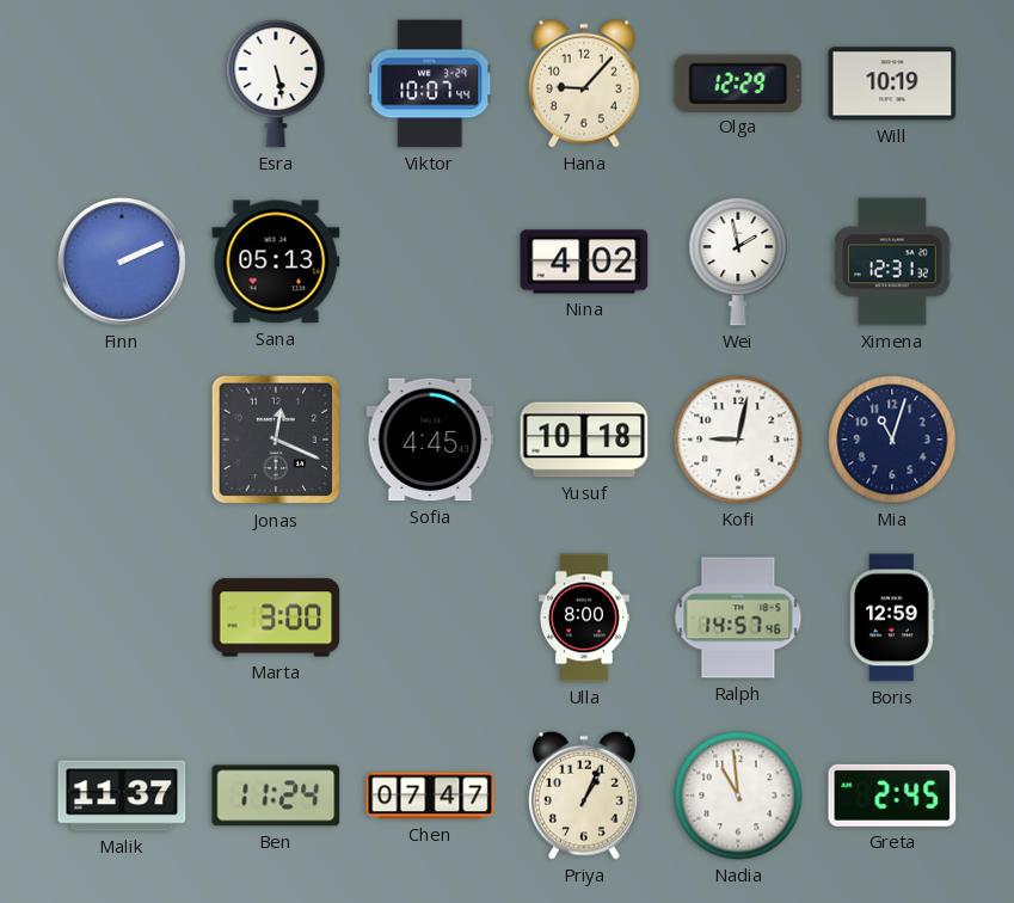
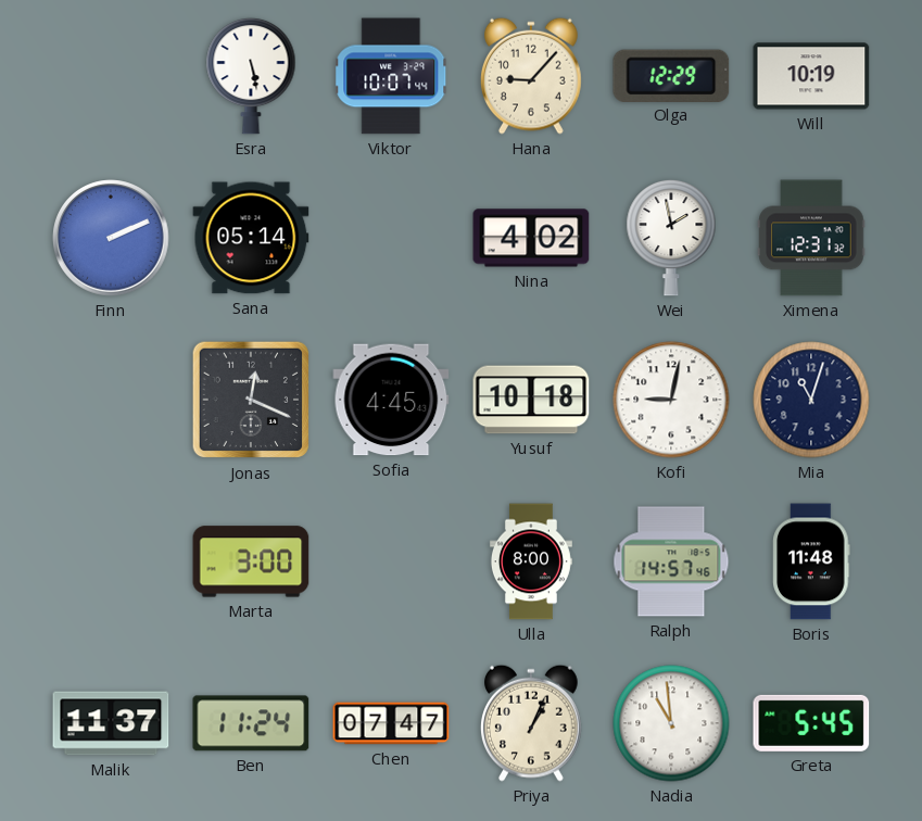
Sana: 05:13 -> 05:14
Boris: 12:59 -> 11:48
Greta: 2:45 -> 5:45
